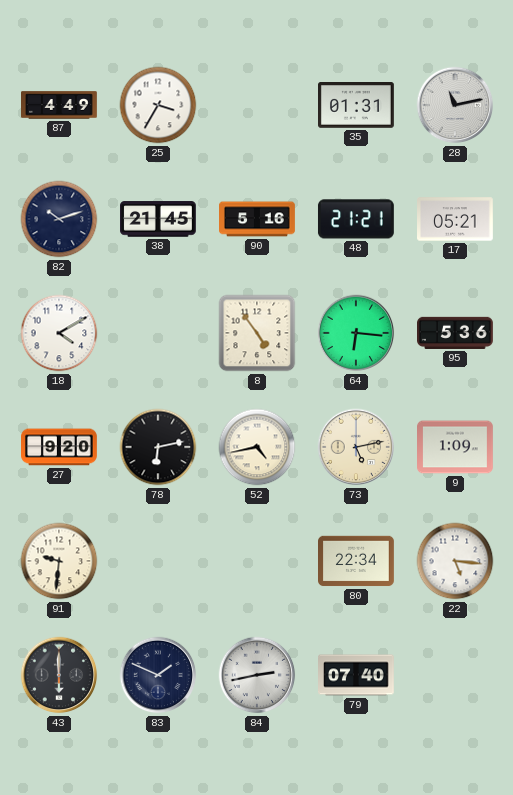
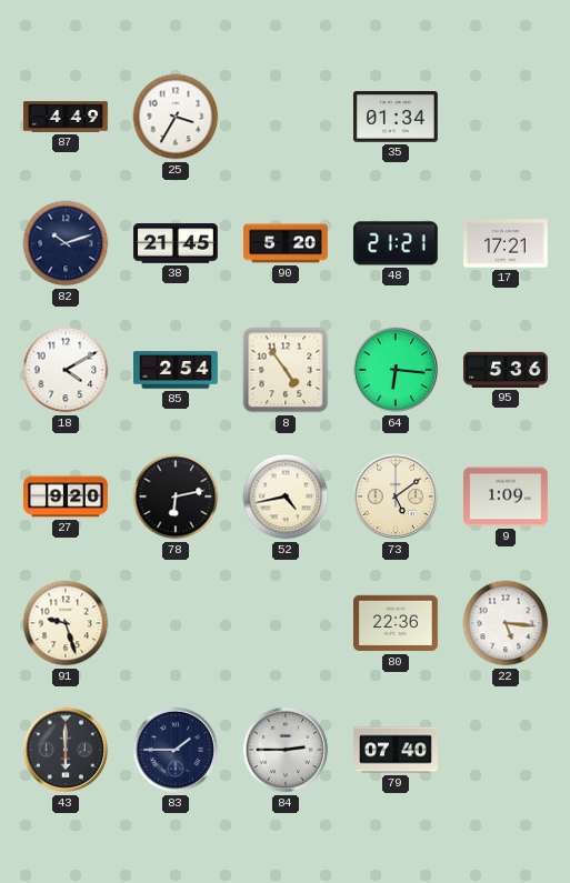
35: 01:31 -> 01:34
28: 11:13 -> none
90: 5:16 -> 5:20
17: 05:21 -> 17:21
85: none -> 2:54
73: 5:13 -> 5:09
91: 9:31 -> 9:27
80: 22:34 -> 22:36
83: 1:49 -> 1:45
84: 2:43 -> 2:45
